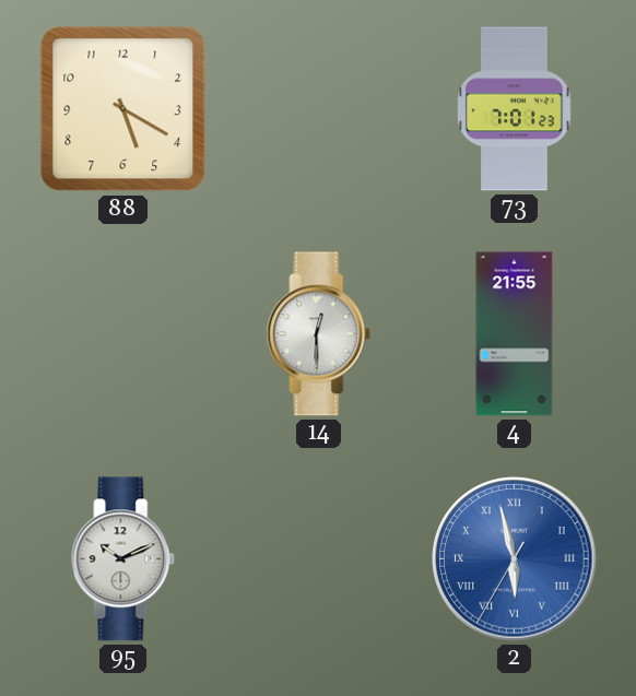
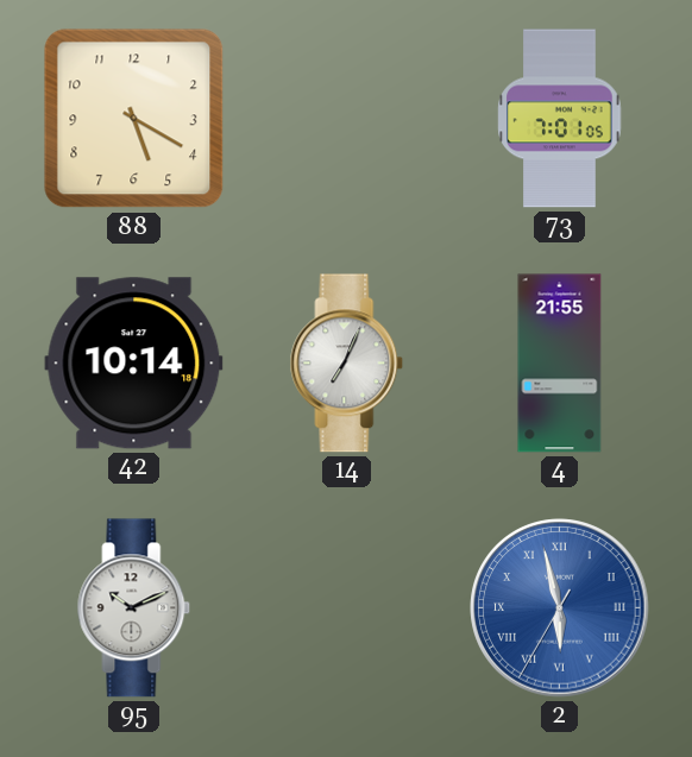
73: 7:01:23 -> 7:01:05
42: none -> 10:14
14: 12:30 -> 7:04
